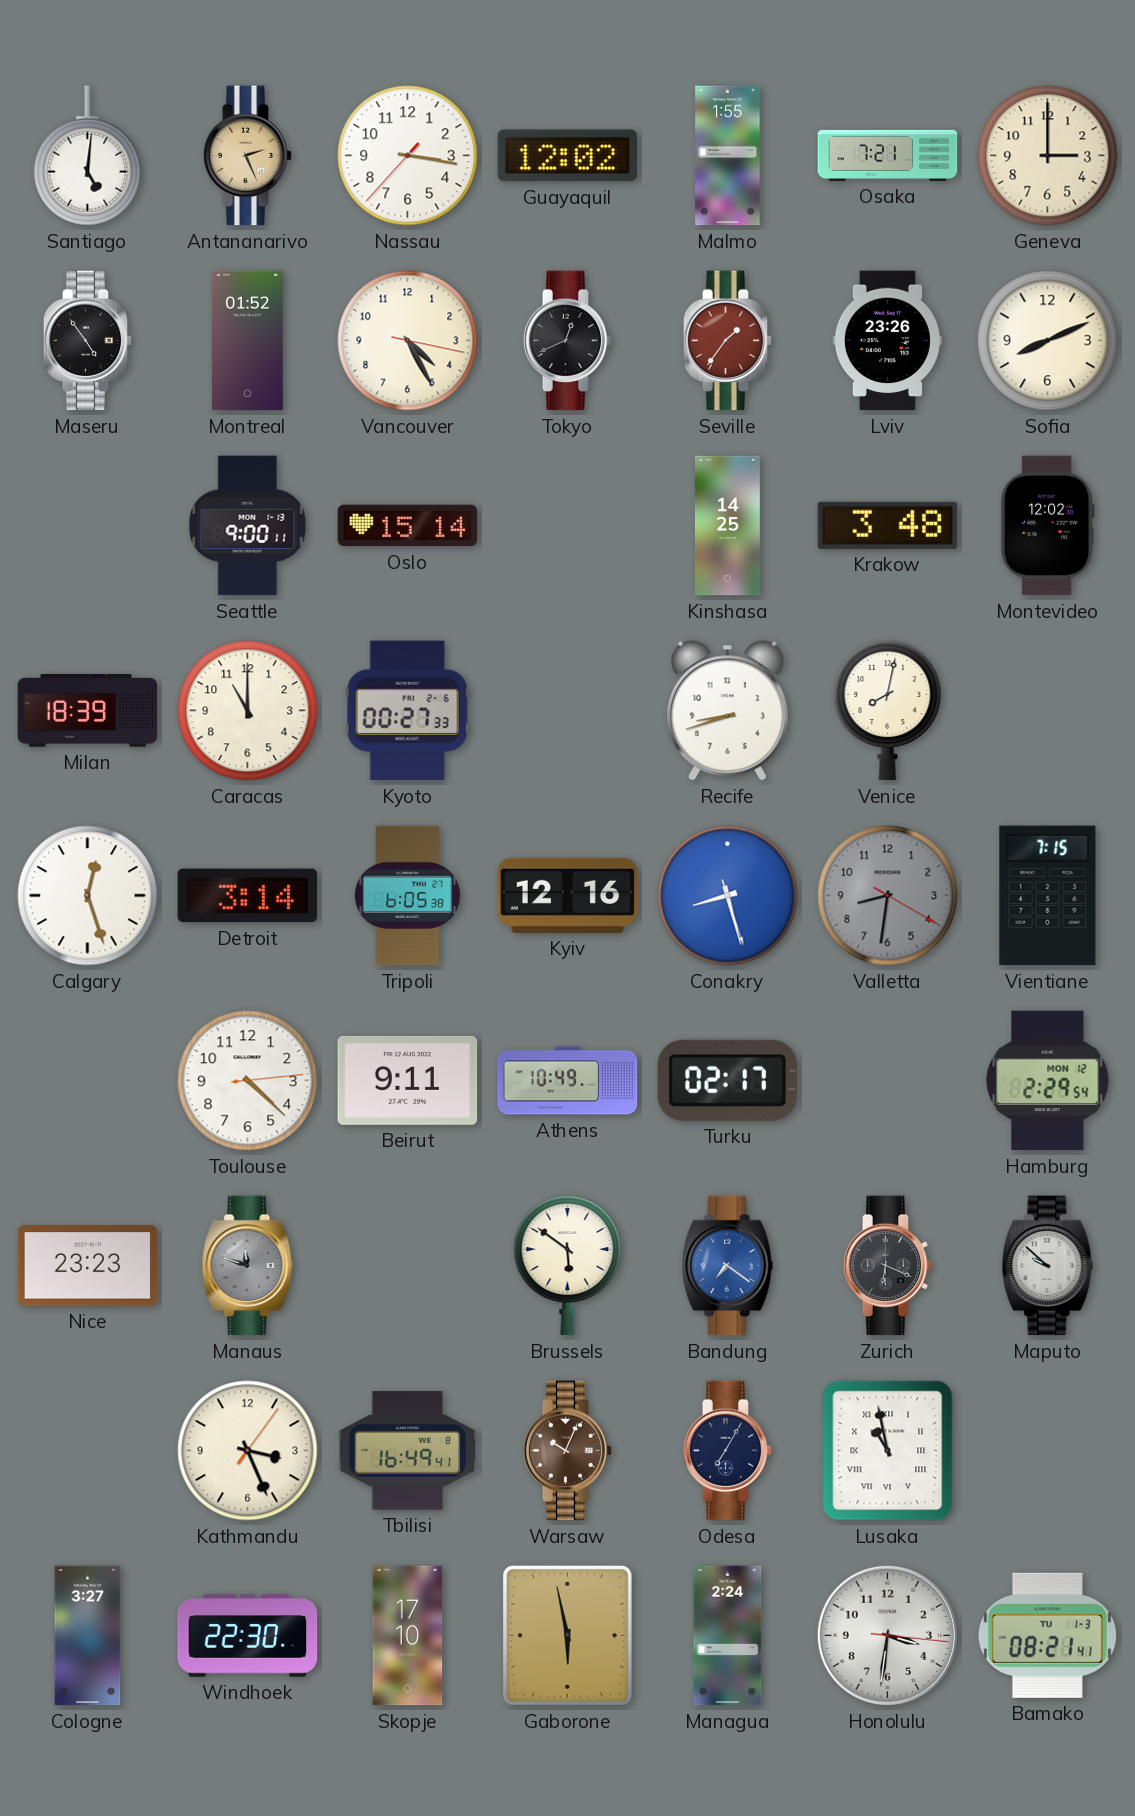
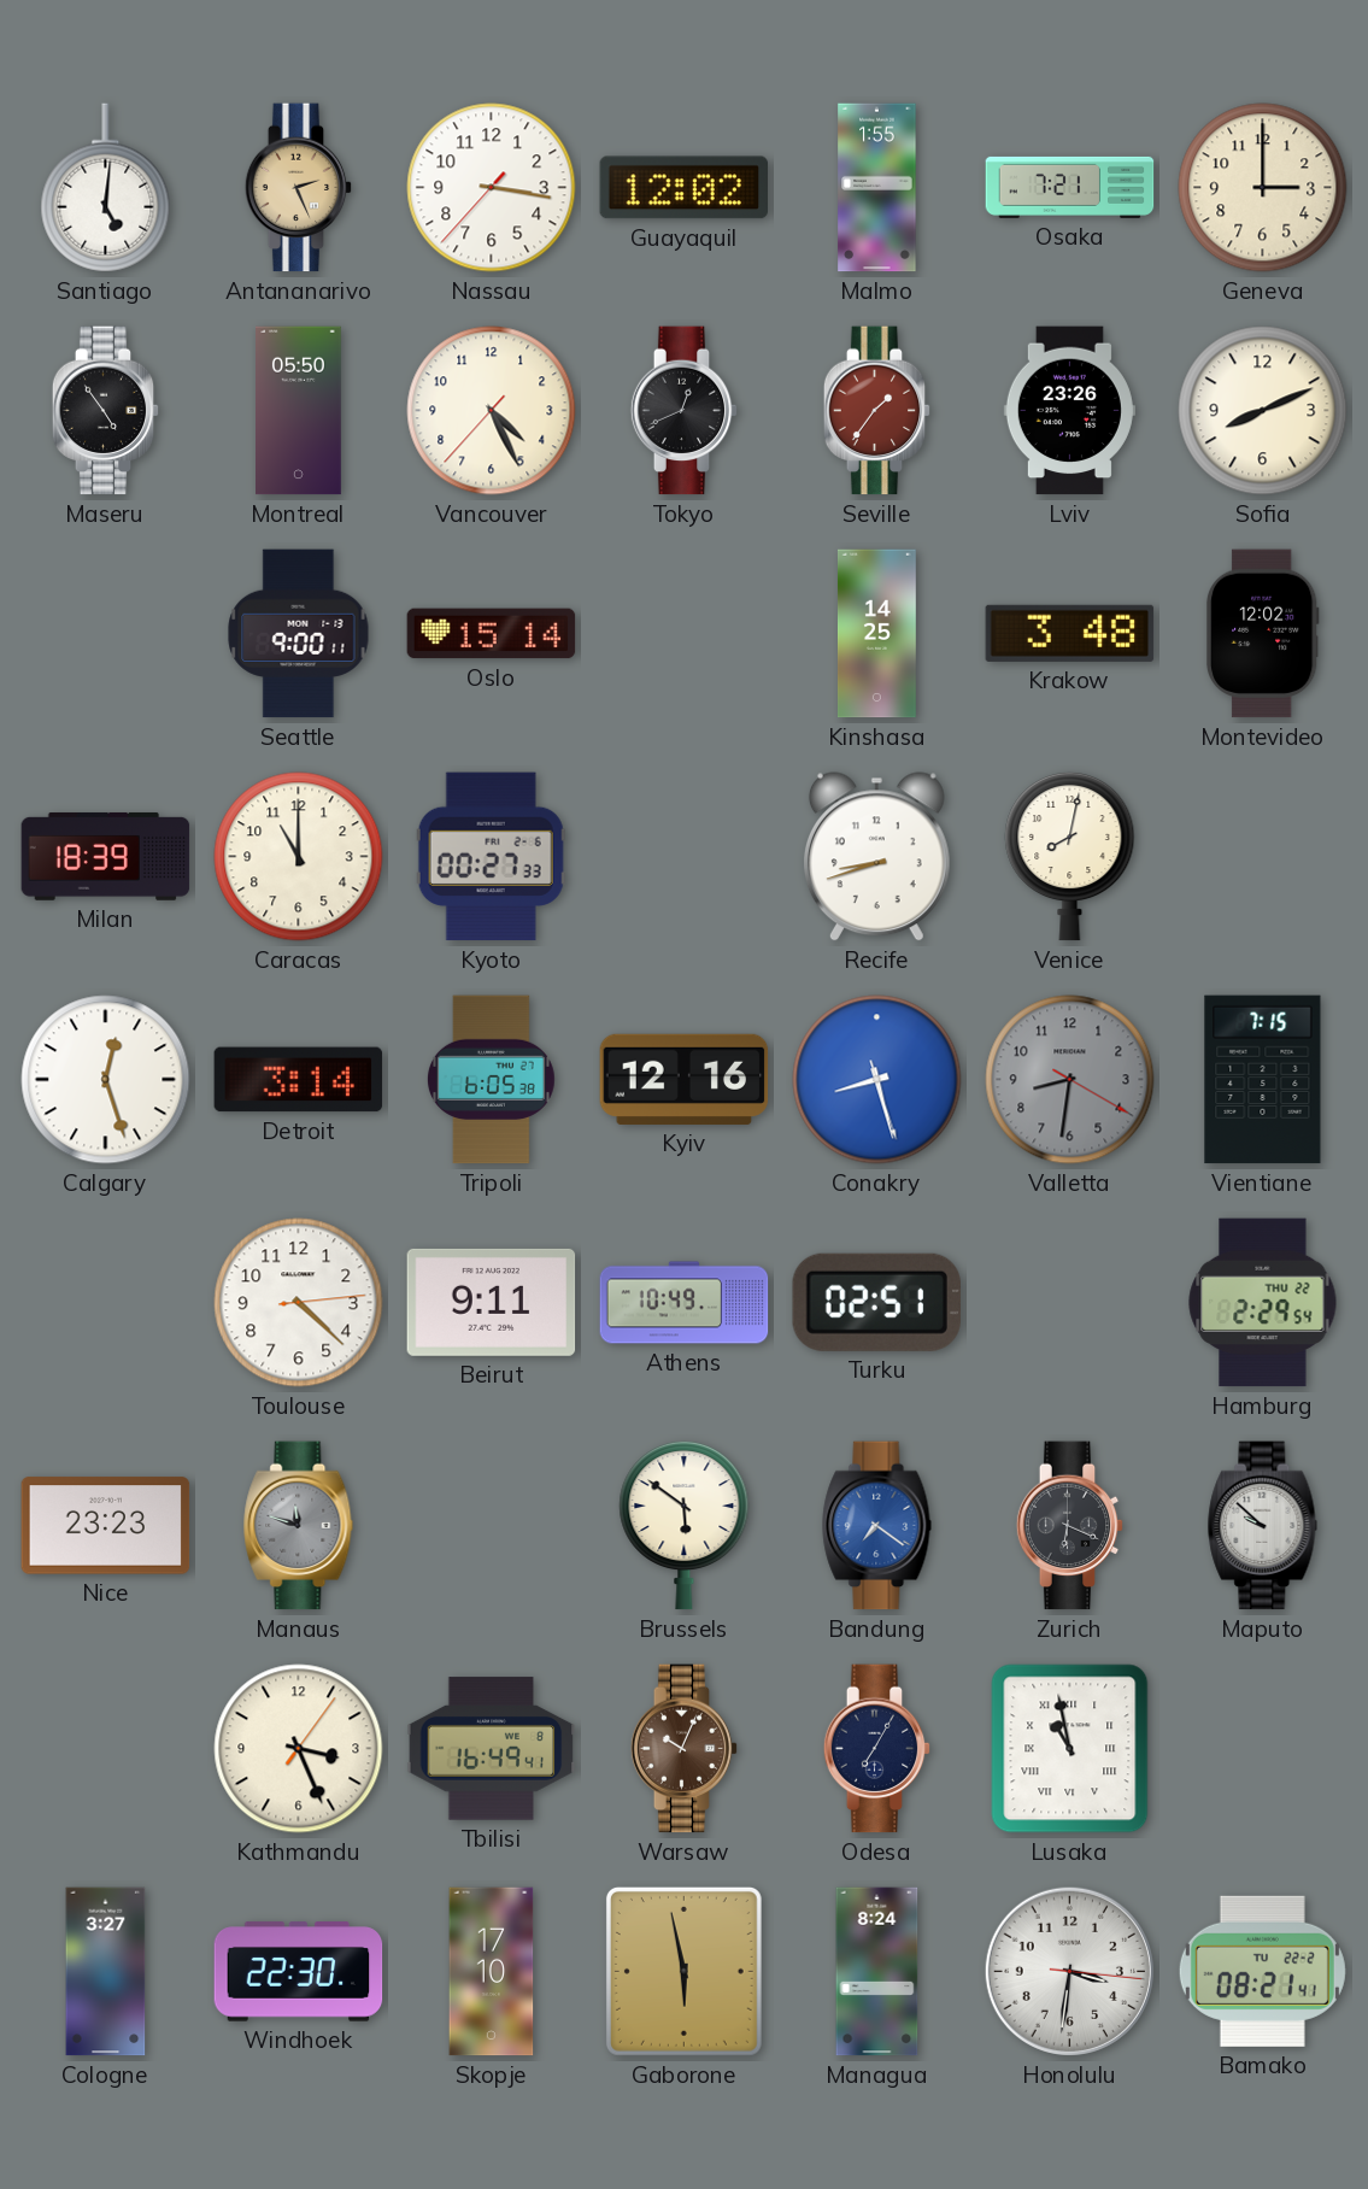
Montreal: 01:52 -> 05:50
Vancouver: 4:25:17 -> 4:25:37
Turku: 02:17 -> 02:51
Hamburg date: MON 12 -> THU 22
Managua: 2:24 -> 8:24
Bamako date: TU 1-3 -> TU 22-2
